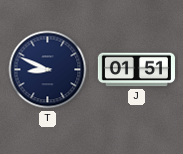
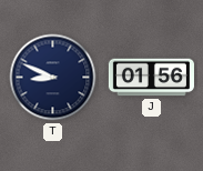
J: 01:51 -> 01:56
